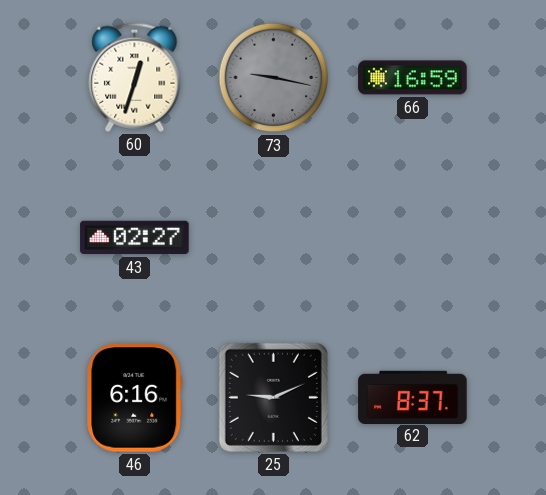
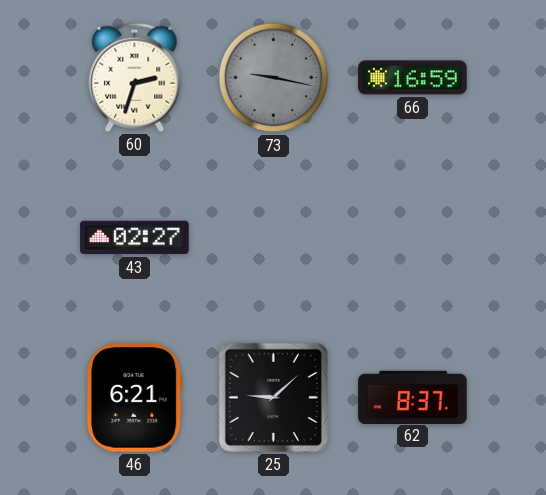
60: 12:33 -> 2:33
46: 6:16 -> 6:21
25: 9:11 -> 9:08
